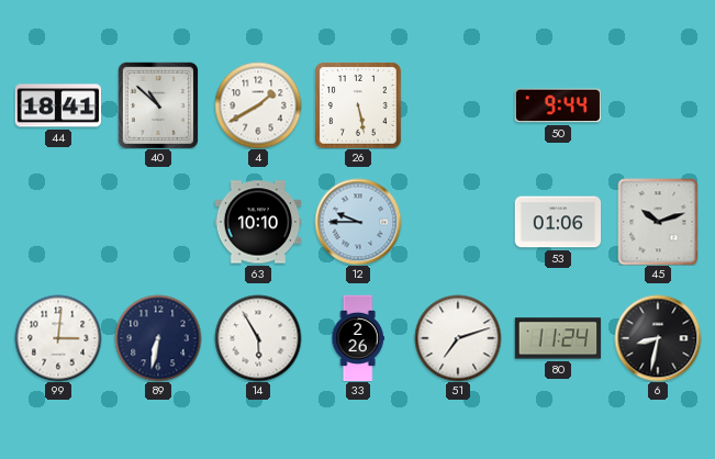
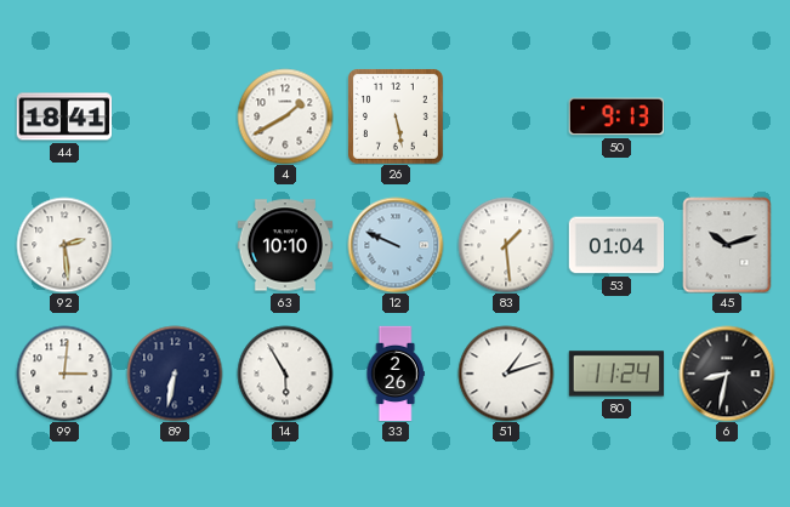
40: 10:52 -> none
50: 9:44 -> 9:13
92: none -> 2:29
12: 9:45 -> 9:49
83: none -> 1:29
53: 01:06 -> 01:04
51: 7:12 -> 1:12
